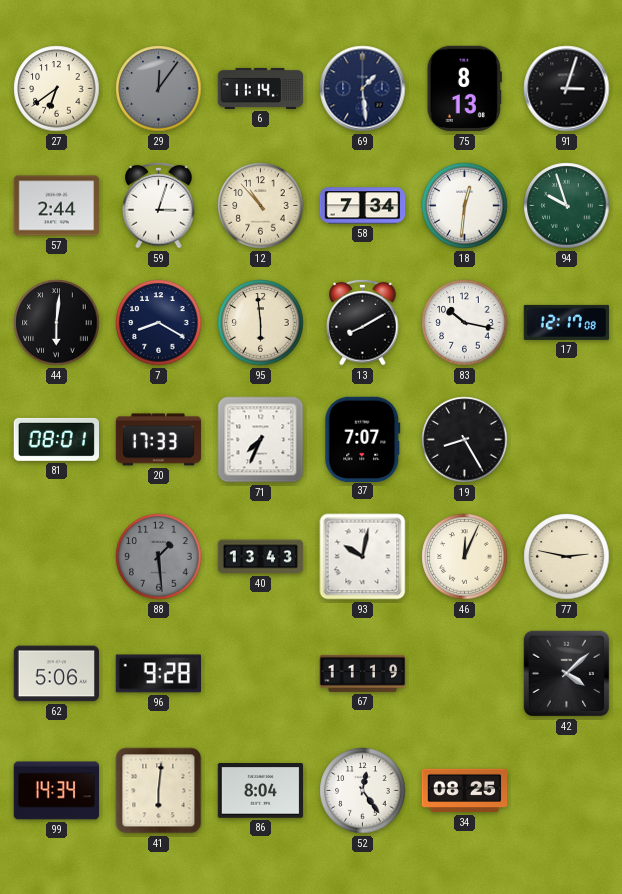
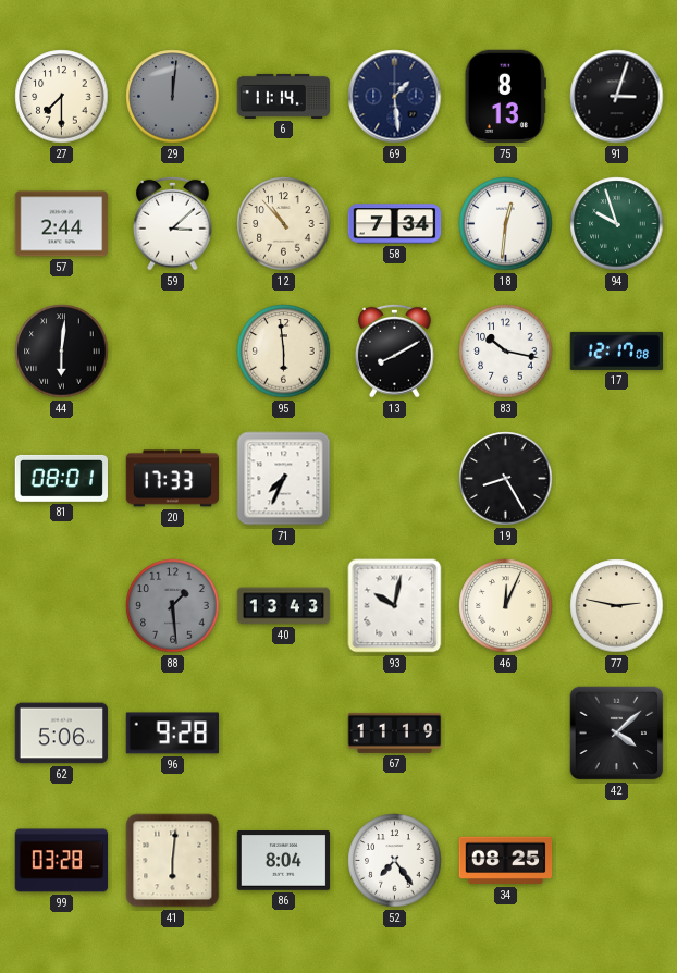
27: 6:39 -> 7:30
29: 12:06 -> 12:01
59: 3:03 -> 3:08
7: 8:20 -> none
37: 7:07 -> none
99: 14:34 -> 03:28
52: 12:24 -> 7:24
